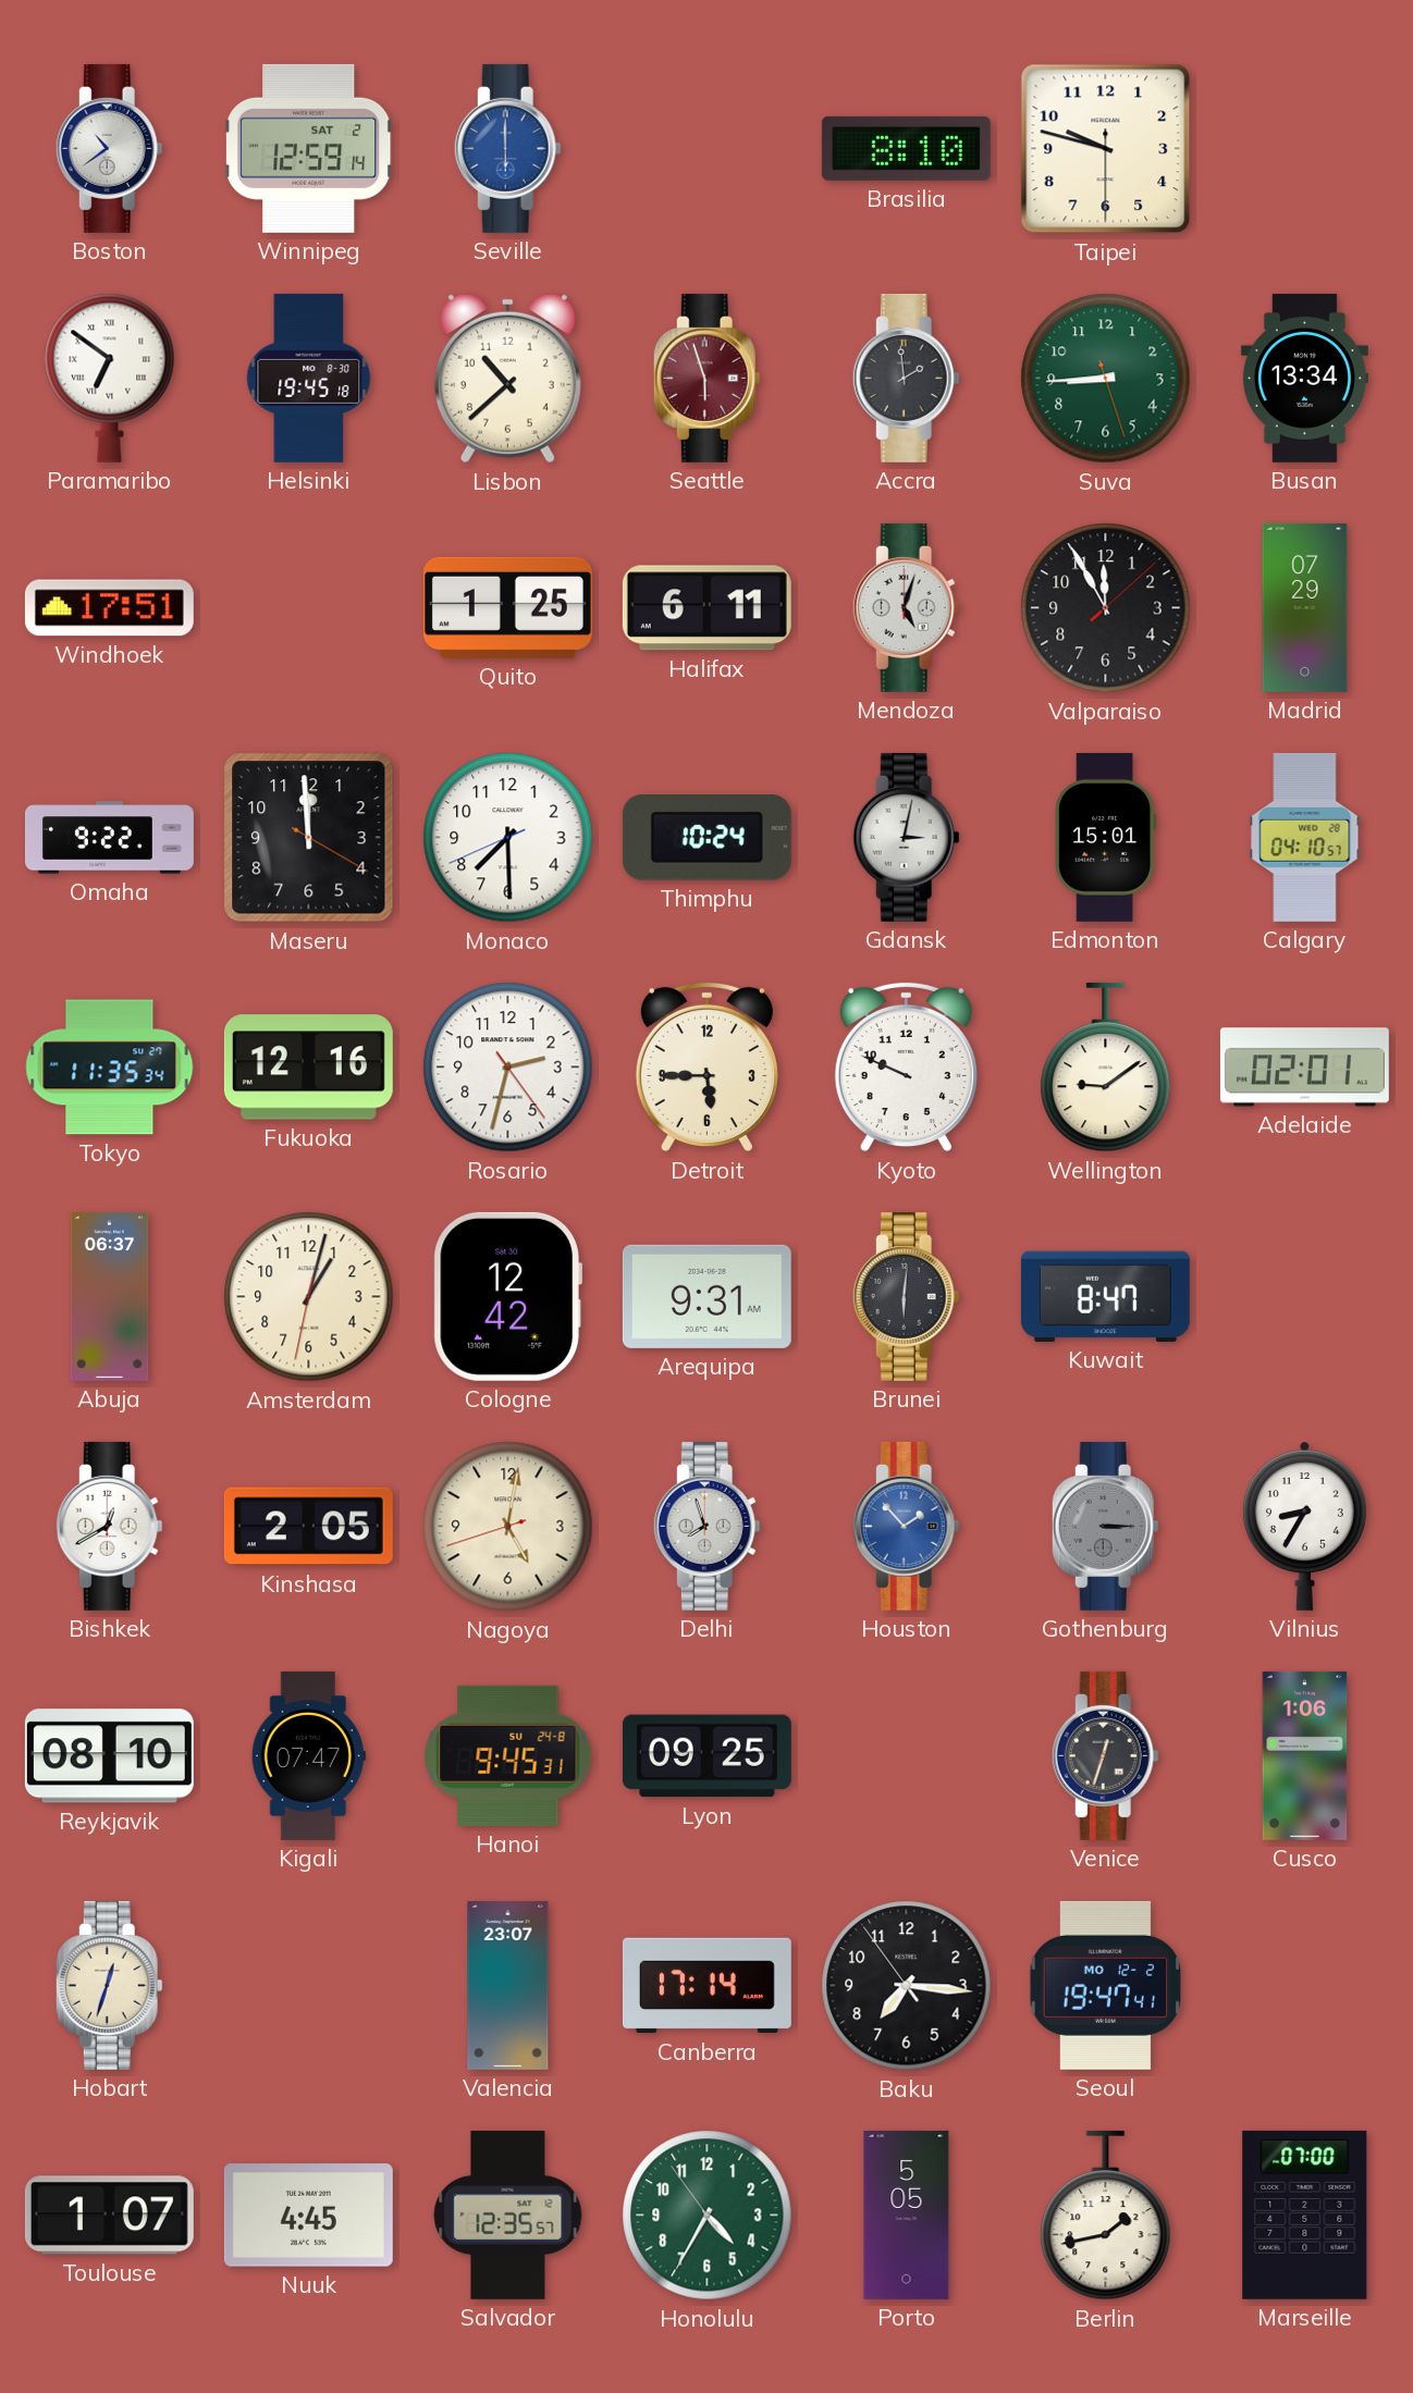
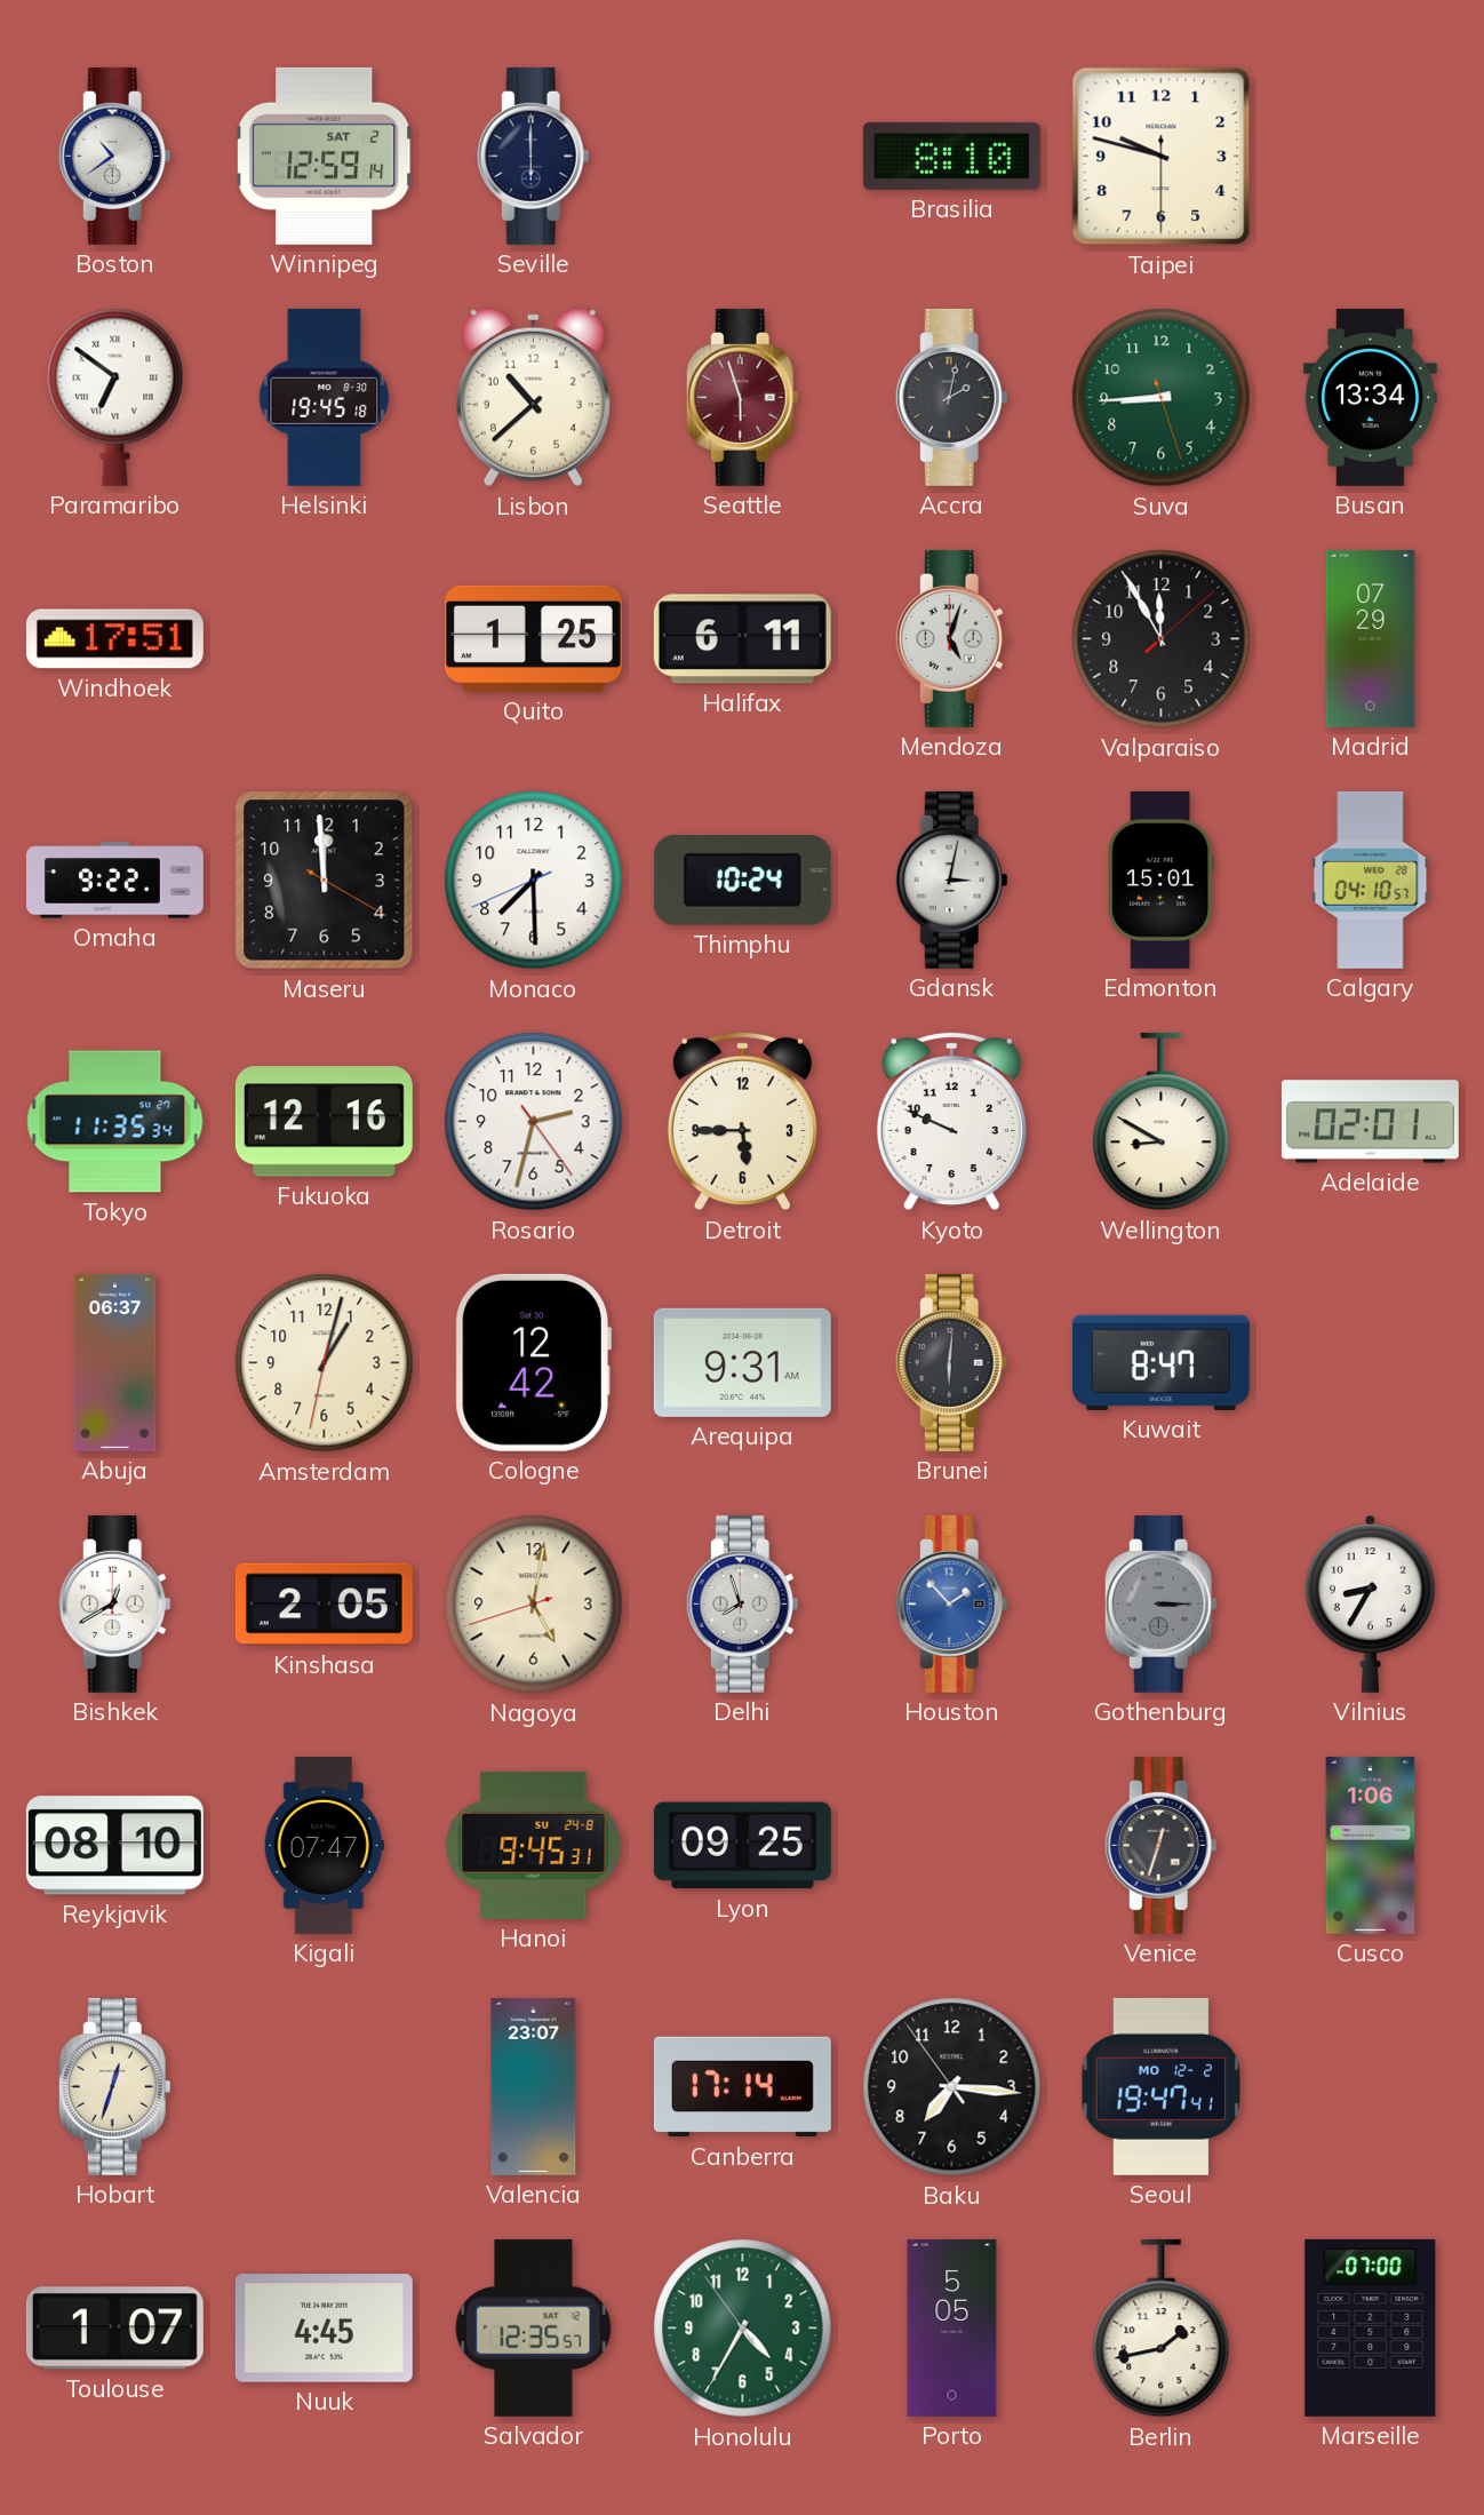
Seville dial: blue -> navy
Accra: 1:59 -> 2:02
Wellington: 9:09 -> 8:50
